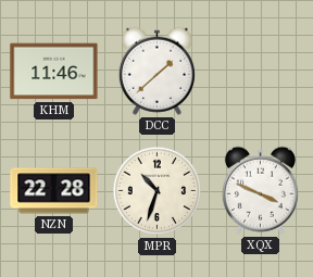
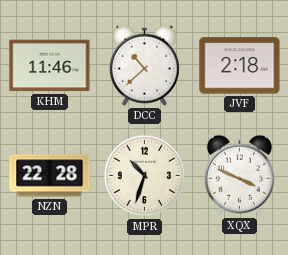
DCC: 1:38 -> 10:38
JVF: none -> 2:18
